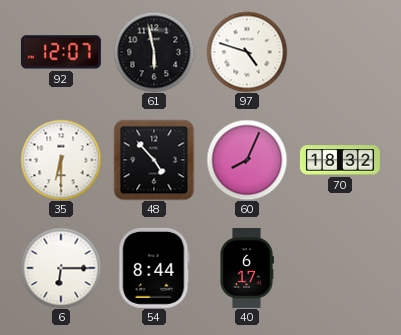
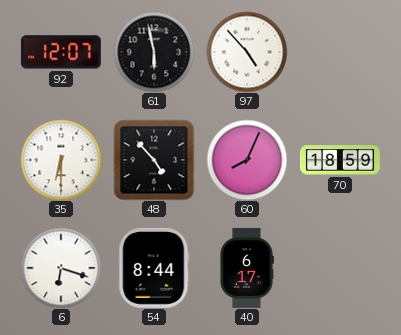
97: 4:48 -> 4:53
70: 18:32 -> 18:59
6: 6:15 -> 6:18
